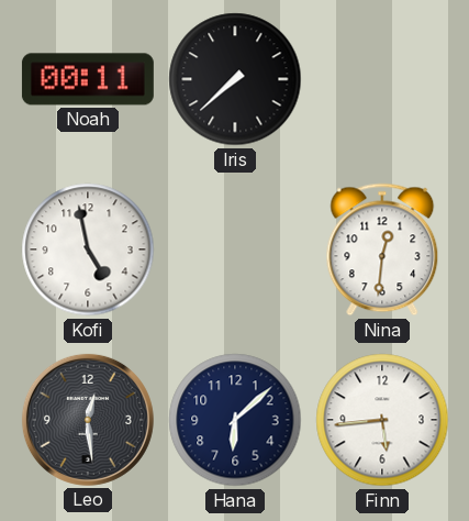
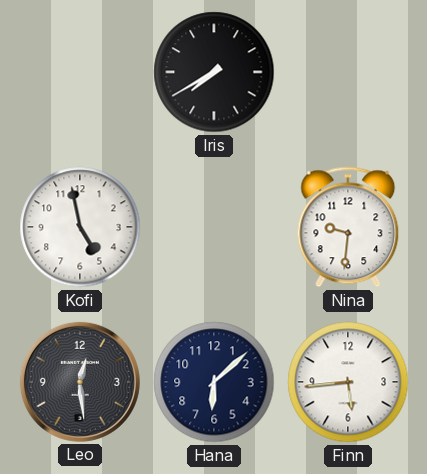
Noah: 00:11 -> none
Iris: 7:38 -> 7:40
Nina: 12:31 -> 9:31
